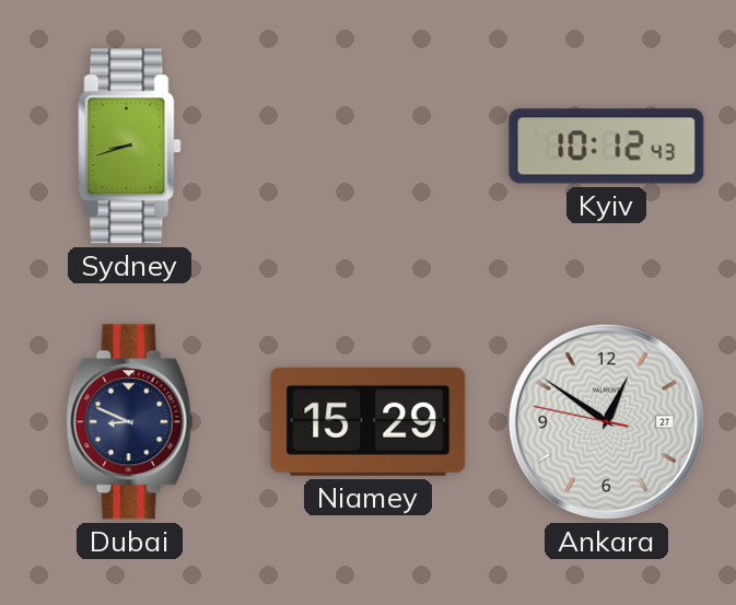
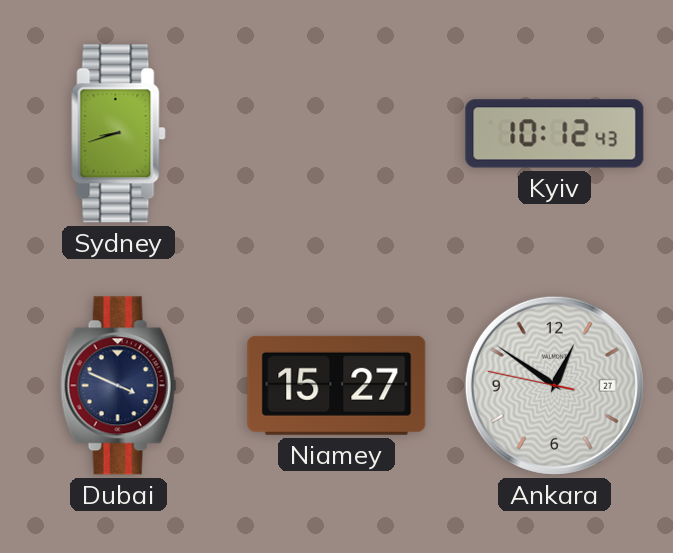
Dubai: 8:49 -> 3:49
Niamey: 15:29 -> 15:27
